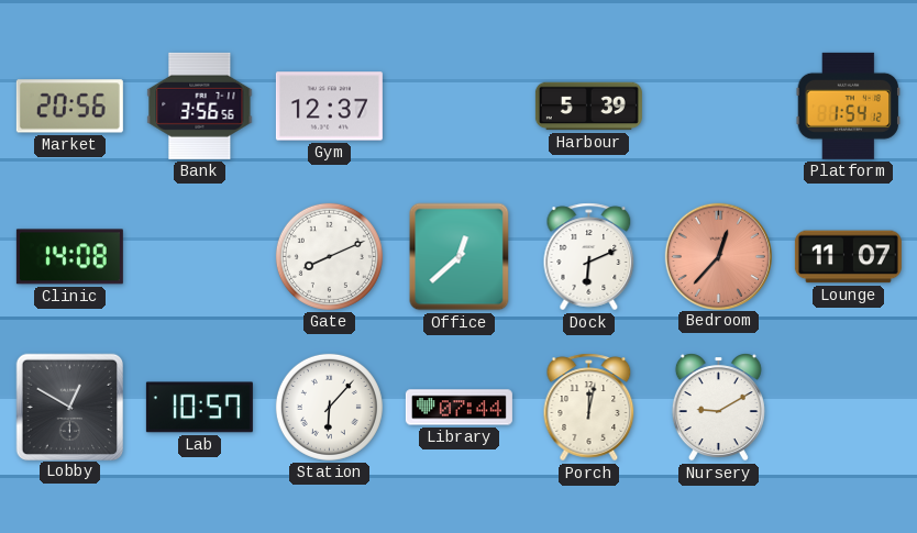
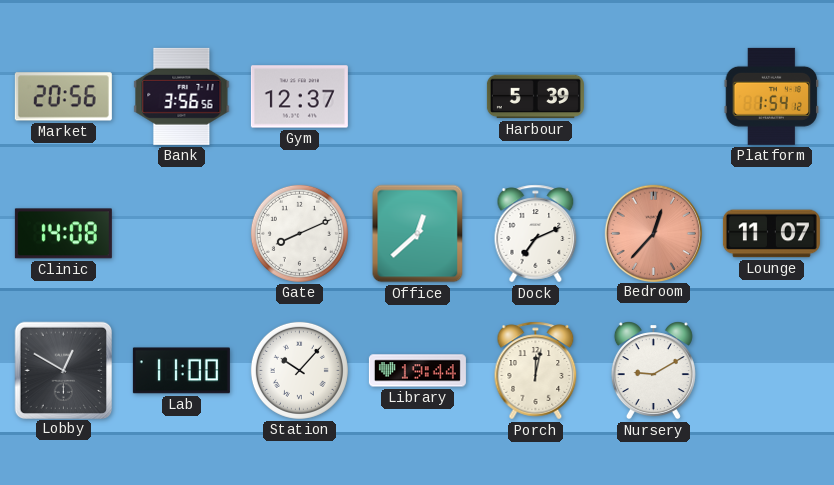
Dock: 6:11 -> 7:11
Lab: 10:57 -> 11:00
Station: 6:07 -> 10:07
Library: 07:44 -> 19:44
